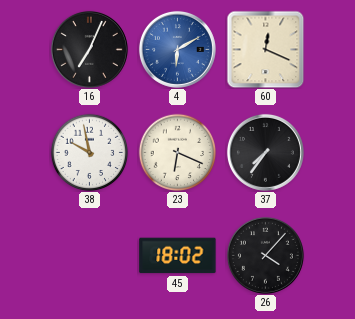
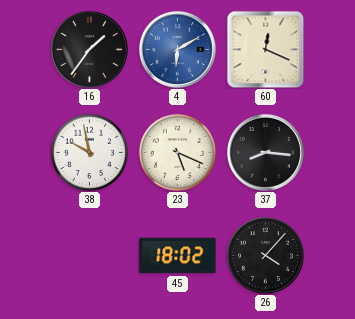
16: 7:04 -> 1:36
23: 6:19 -> 5:19
37: 7:36 -> 8:16
